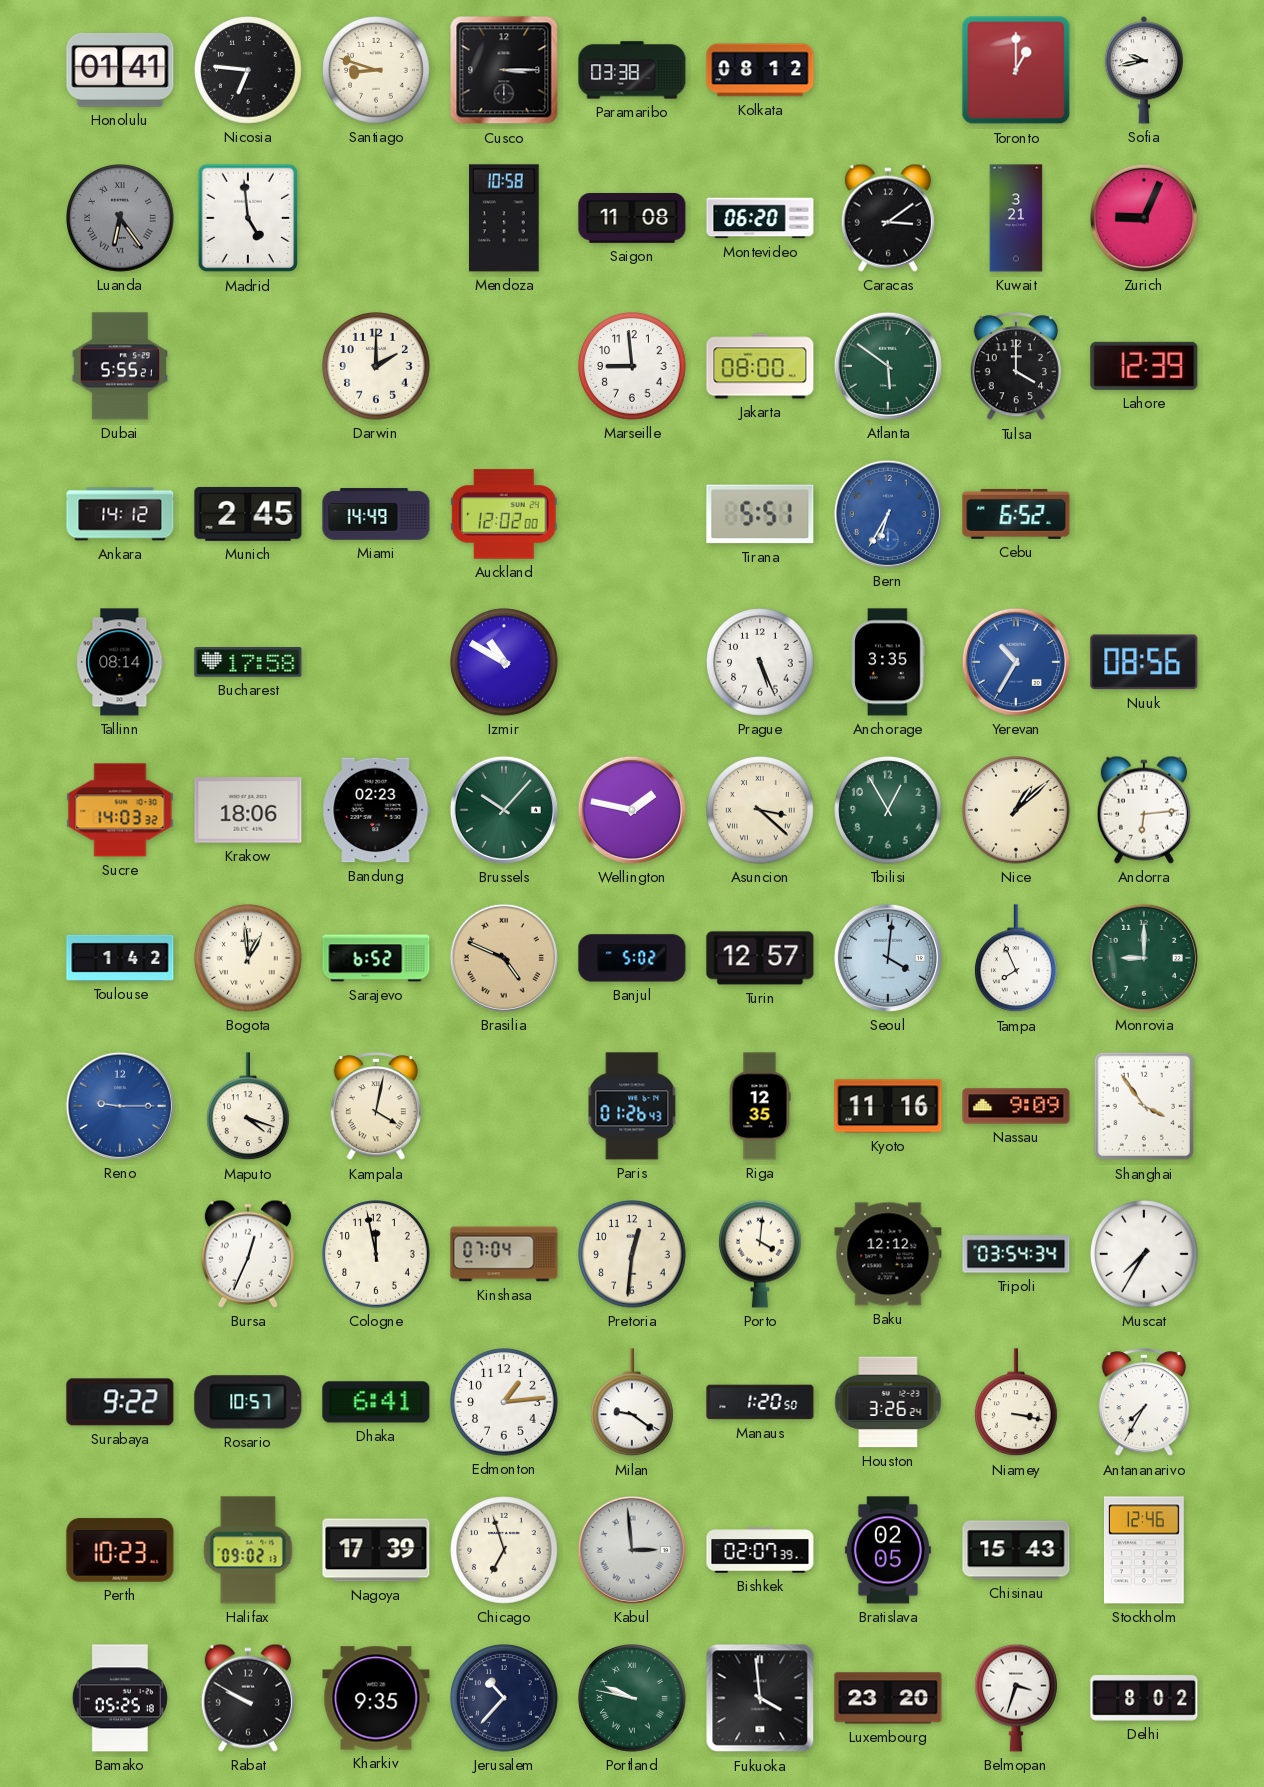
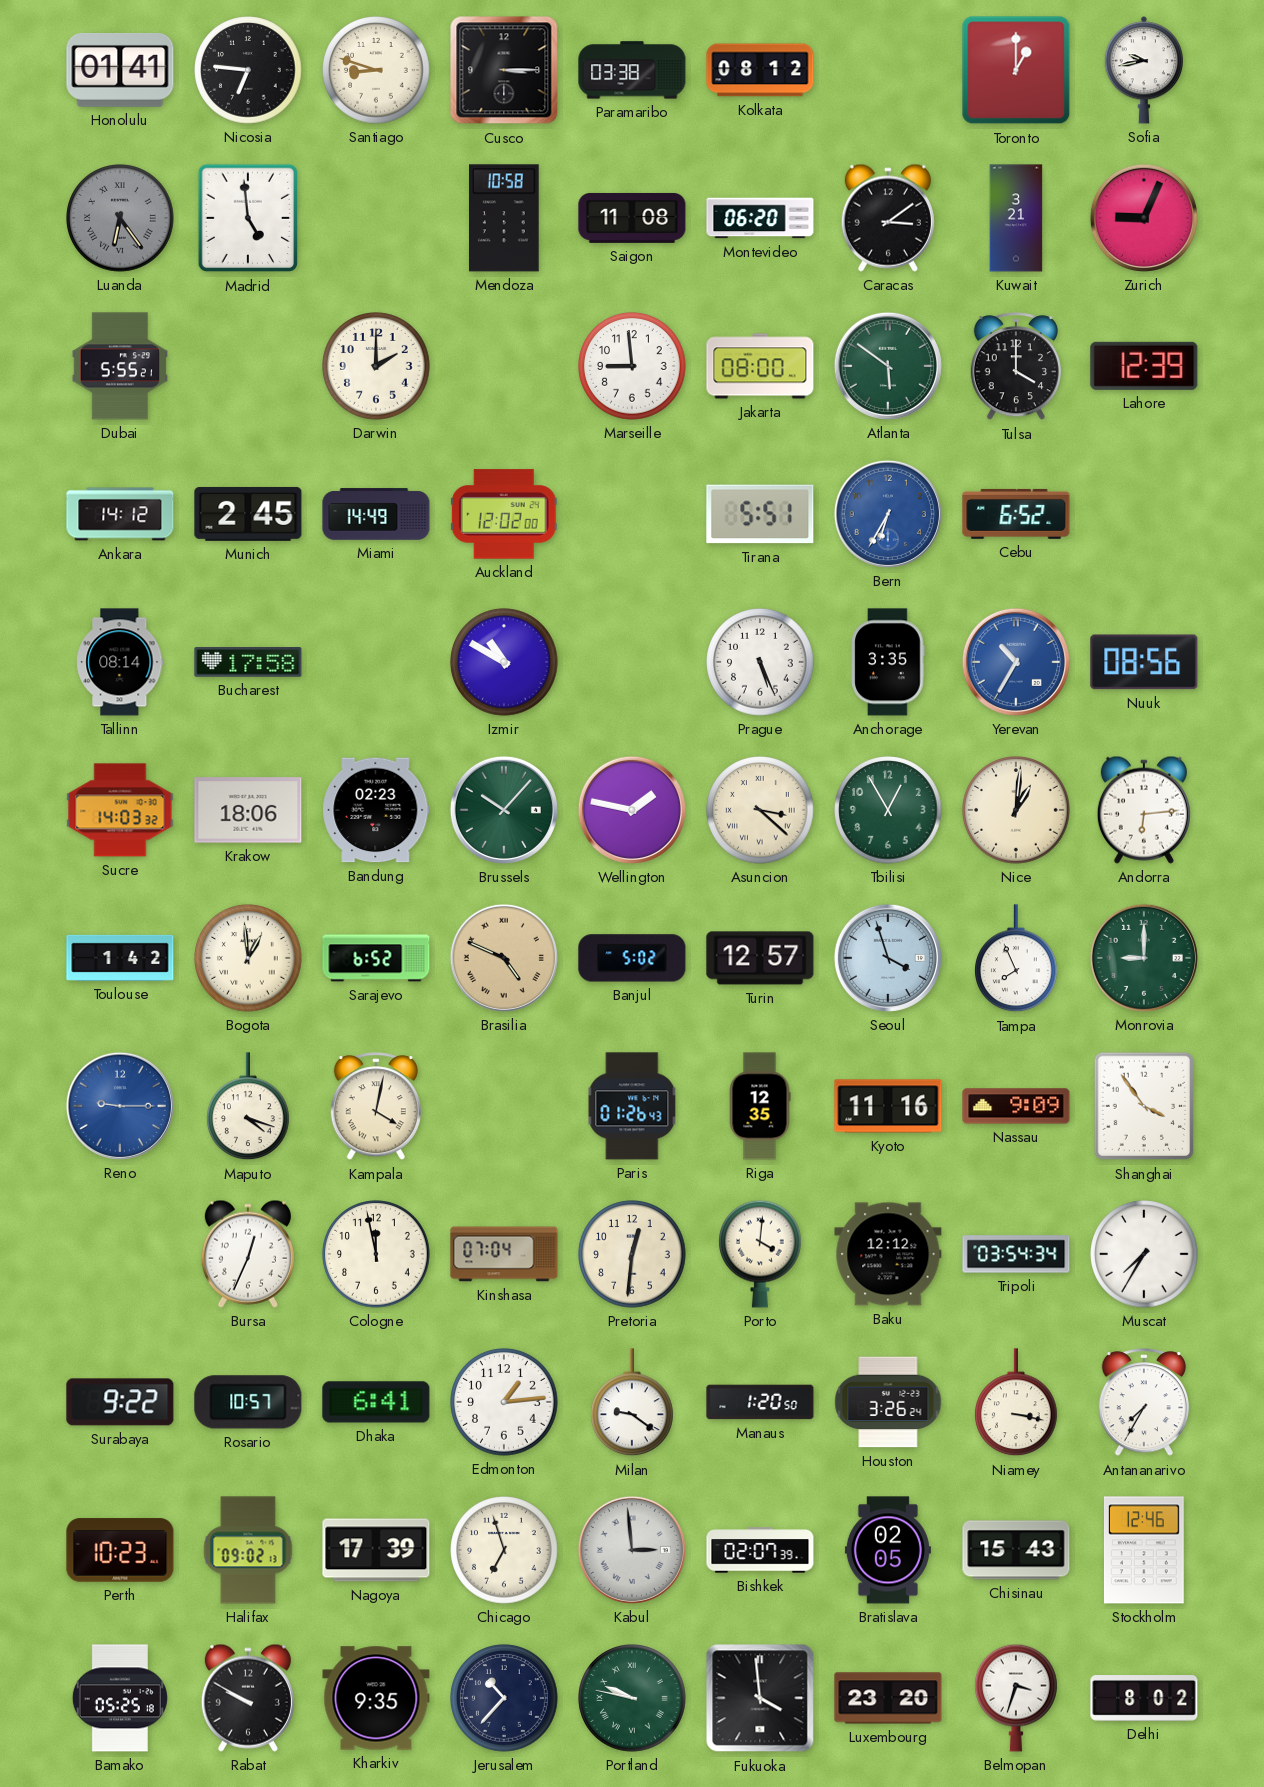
Nice: 1:08 -> 1:01
Seoul: 4:01 -> 3:57
